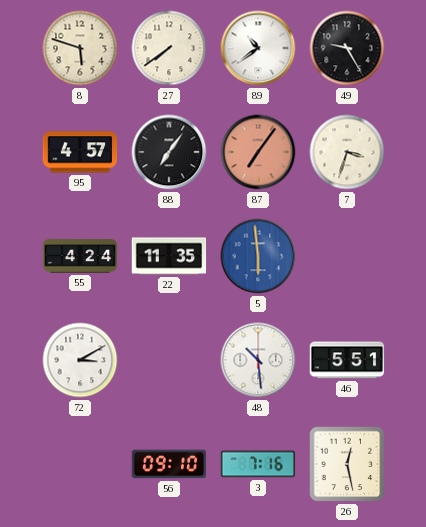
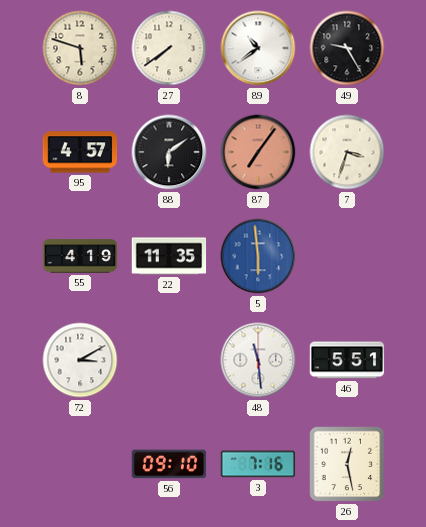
88: 7:06 -> 6:09
55: 4:24 -> 4:19
48: 10:29 -> 11:29
